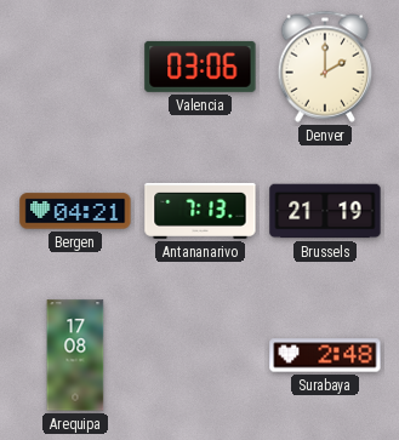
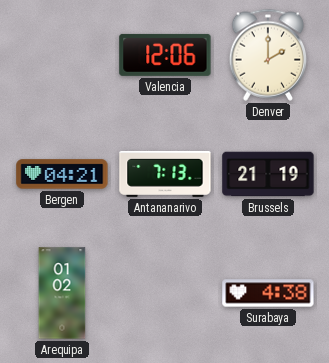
Valencia: 03:06 -> 12:06
Arequipa: 17:08 -> 01:02
Surabaya: 2:48 -> 4:38
